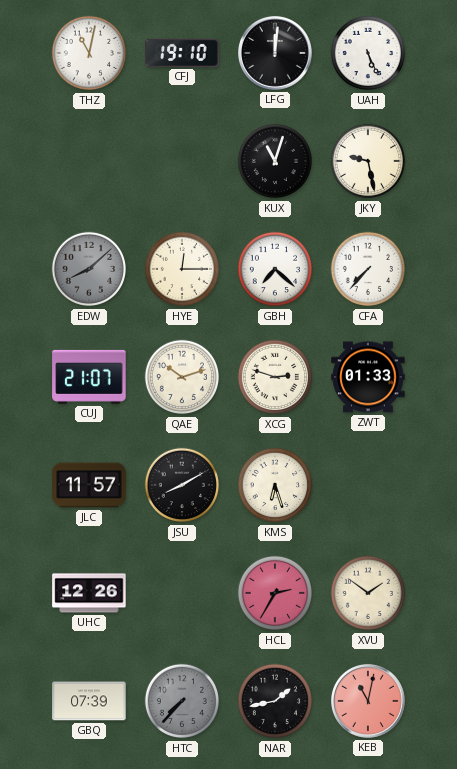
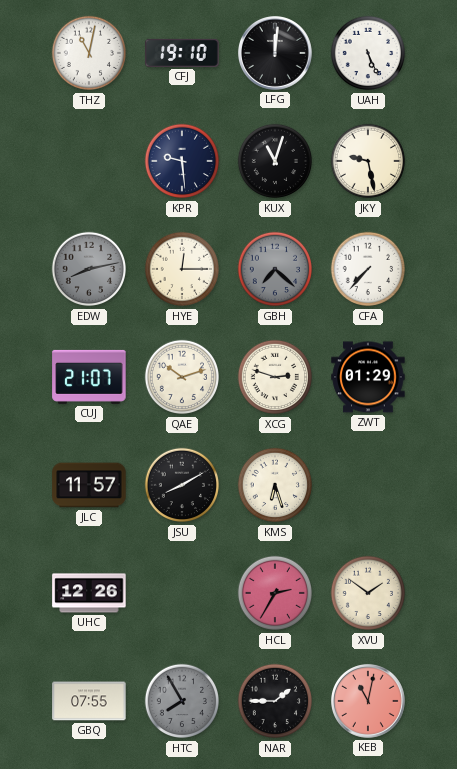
KPR: none -> 9:29
EDW: 8:08 -> 8:13
GBH dial: white -> grey
ZWT: 01:33 -> 01:29
GBQ: 07:39 -> 07:55
HTC: 7:37 -> 7:55
NAR: 1:43 -> 1:45
